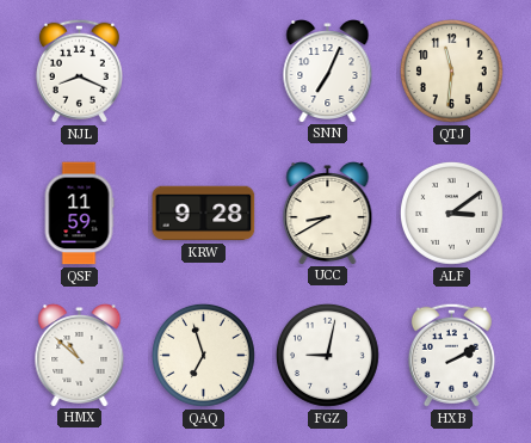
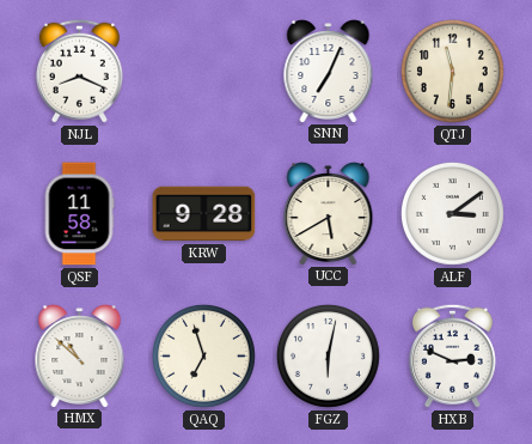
QSF: 11:59 -> 11:58
UCC: 8:40 -> 5:40
FGZ: 9:02 -> 6:02
HXB: 2:10 -> 2:49
